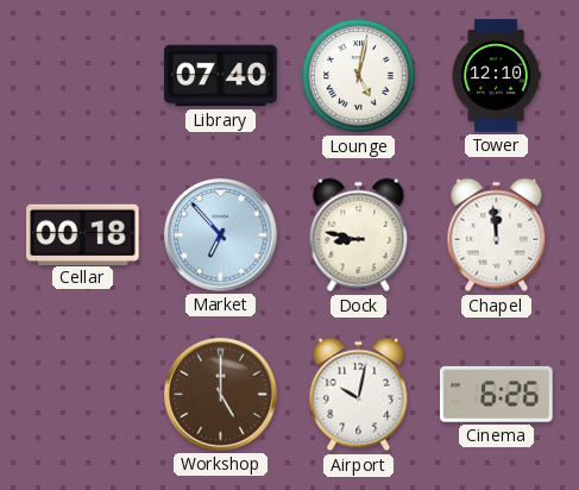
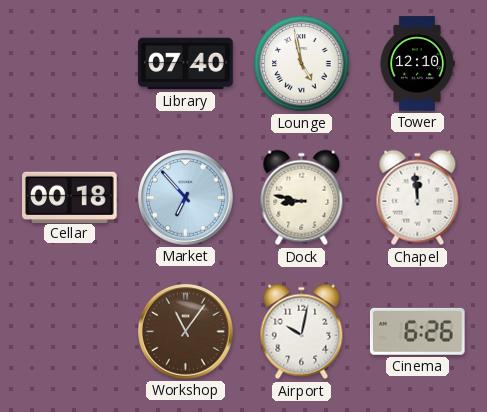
Lounge: 5:02 -> 4:58
Workshop: 5:00 -> 11:06
